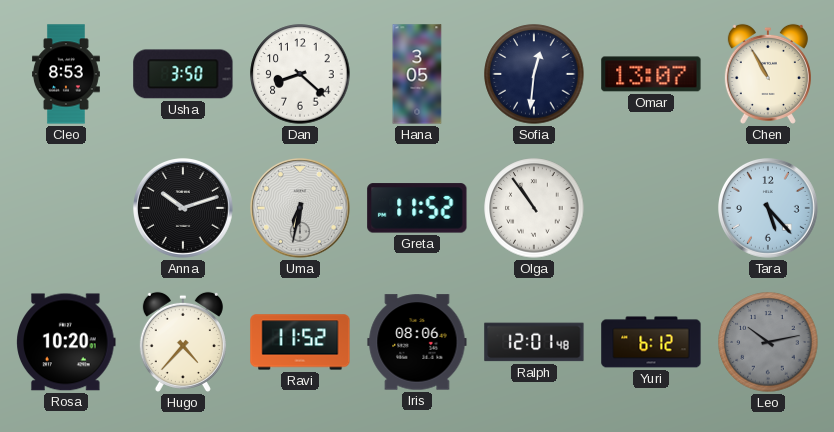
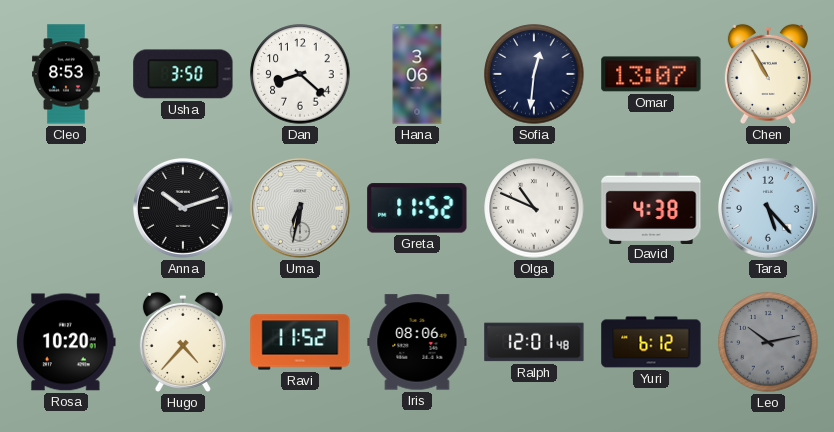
Hana: 3:05 -> 3:06
Olga: 10:54 -> 10:49
David: none -> 4:38
